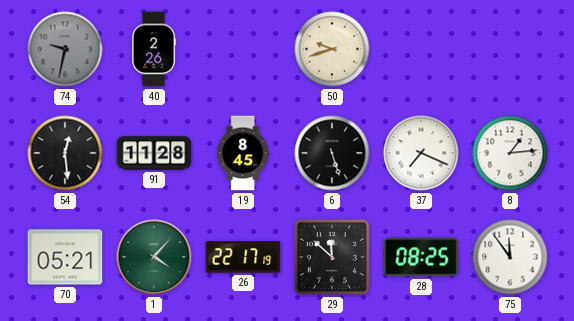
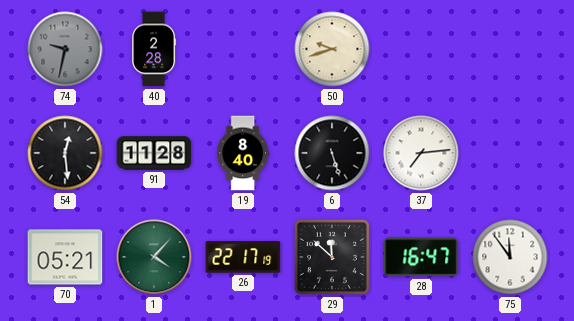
40: 2:26 -> 2:28
19: 8:45 -> 8:40
37: 7:19 -> 7:14
8: 1:14 -> none
28: 08:25 -> 16:47
